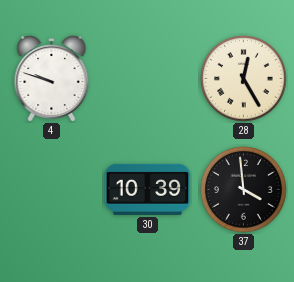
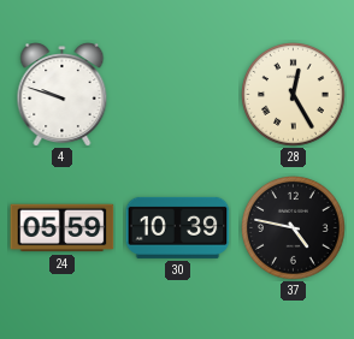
24: none -> 05:59
37: 3:59 -> 4:47
